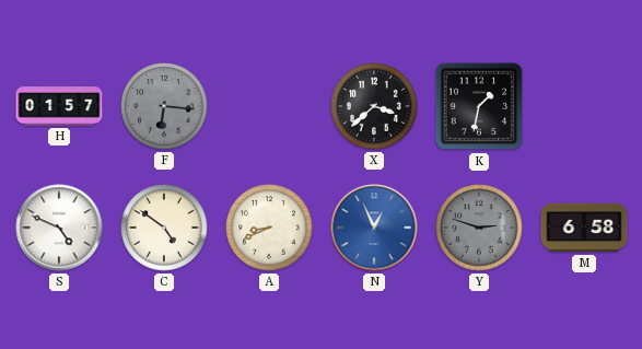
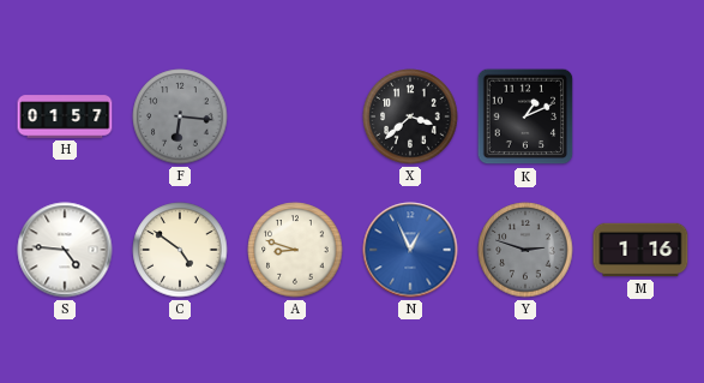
K: 1:32 -> 1:11
S: 4:49 -> 4:46
A: 8:41 -> 8:48
M: 6:58 -> 1:16
